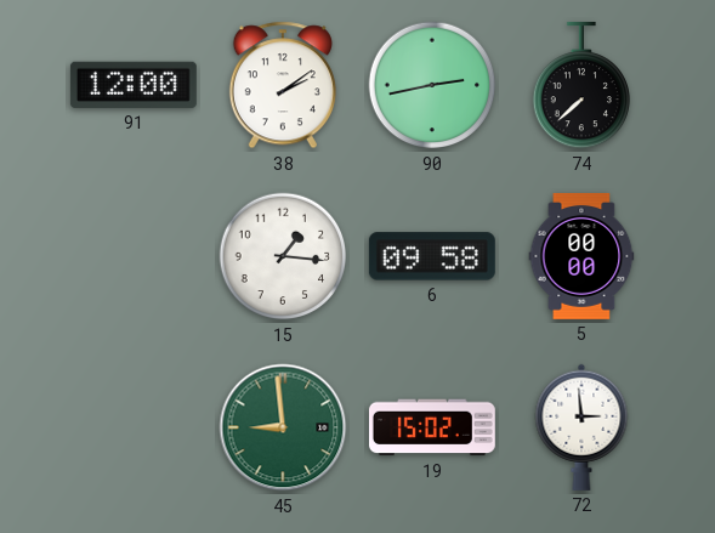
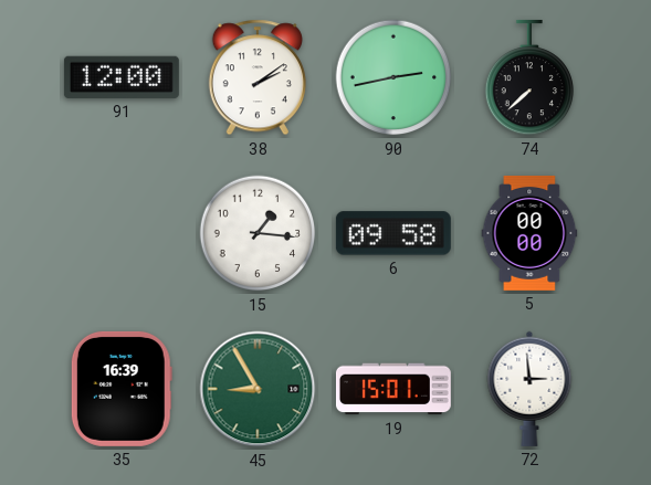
35: none -> 16:39
45: 8:59 -> 8:55
19: 15:02 -> 15:01
